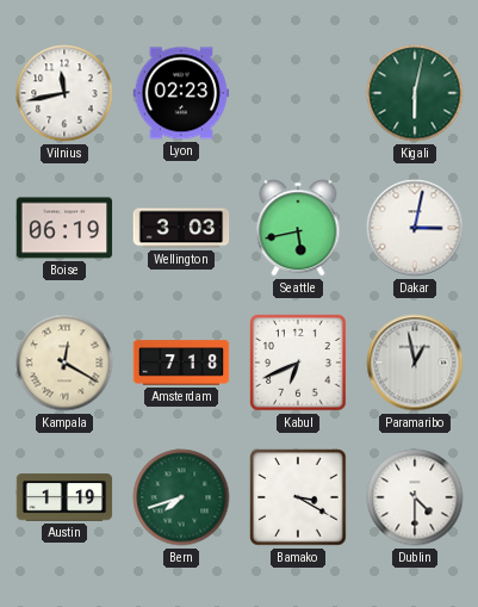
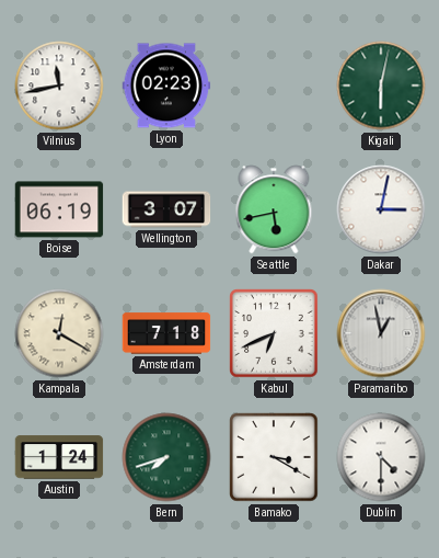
Wellington: 3:03 -> 3:07
Austin: 1:19 -> 1:24
